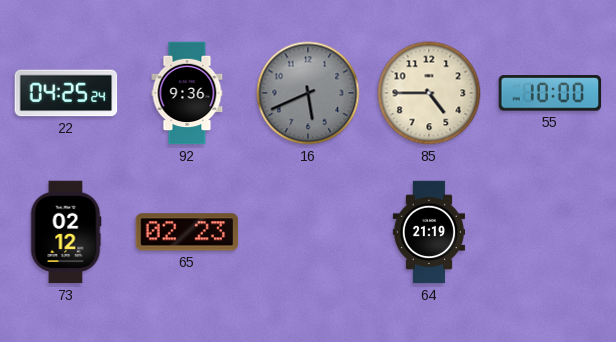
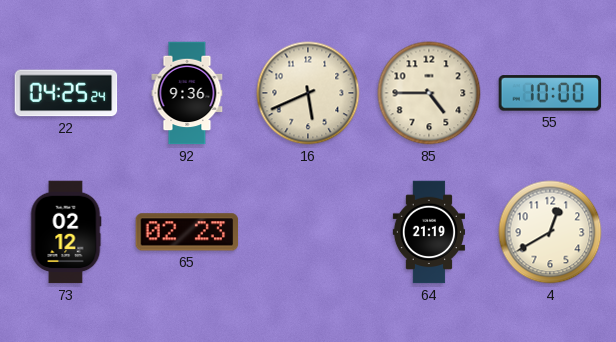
16 dial: grey -> cream
4: none -> 12:40
